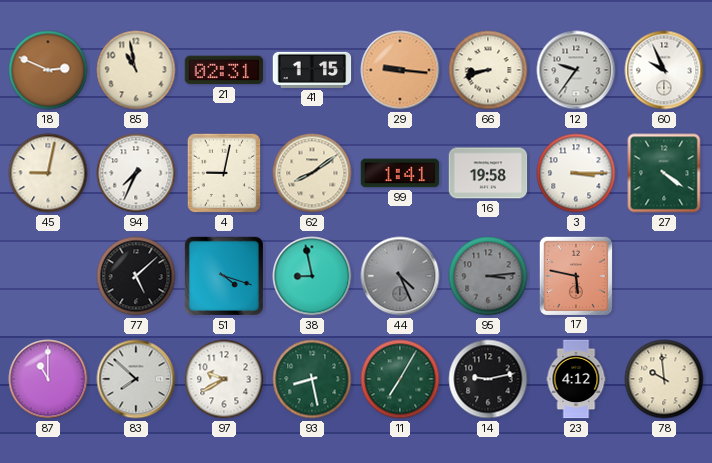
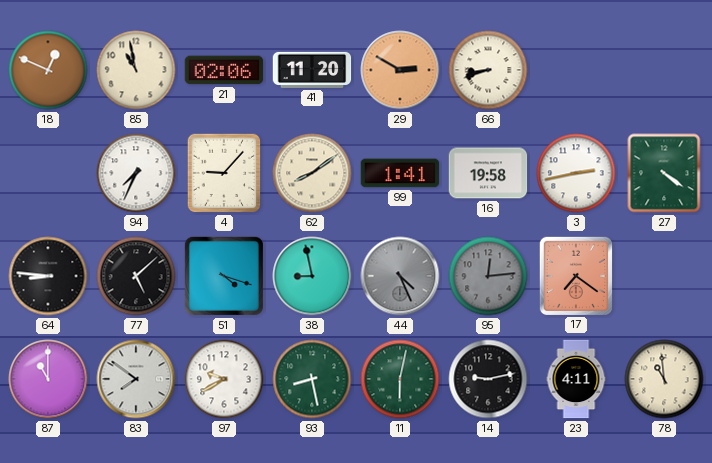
18: 2:49 -> 12:49
21: 02:31 -> 02:06
41: 1:15 -> 11:20
29: 9:16 -> 2:50
12: 9:36 -> none
60: 9:56 -> none
45: 9:02 -> none
4: 9:02 -> 9:07
3: 3:15 -> 2:43
64: none -> 8:46
95: 3:14 -> 12:14
17: 5:47 -> 7:21
83: 7:52 -> 7:51
11: 7:05 -> 6:02
23: 4:12 -> 4:11
78: 9:59 -> 10:59
